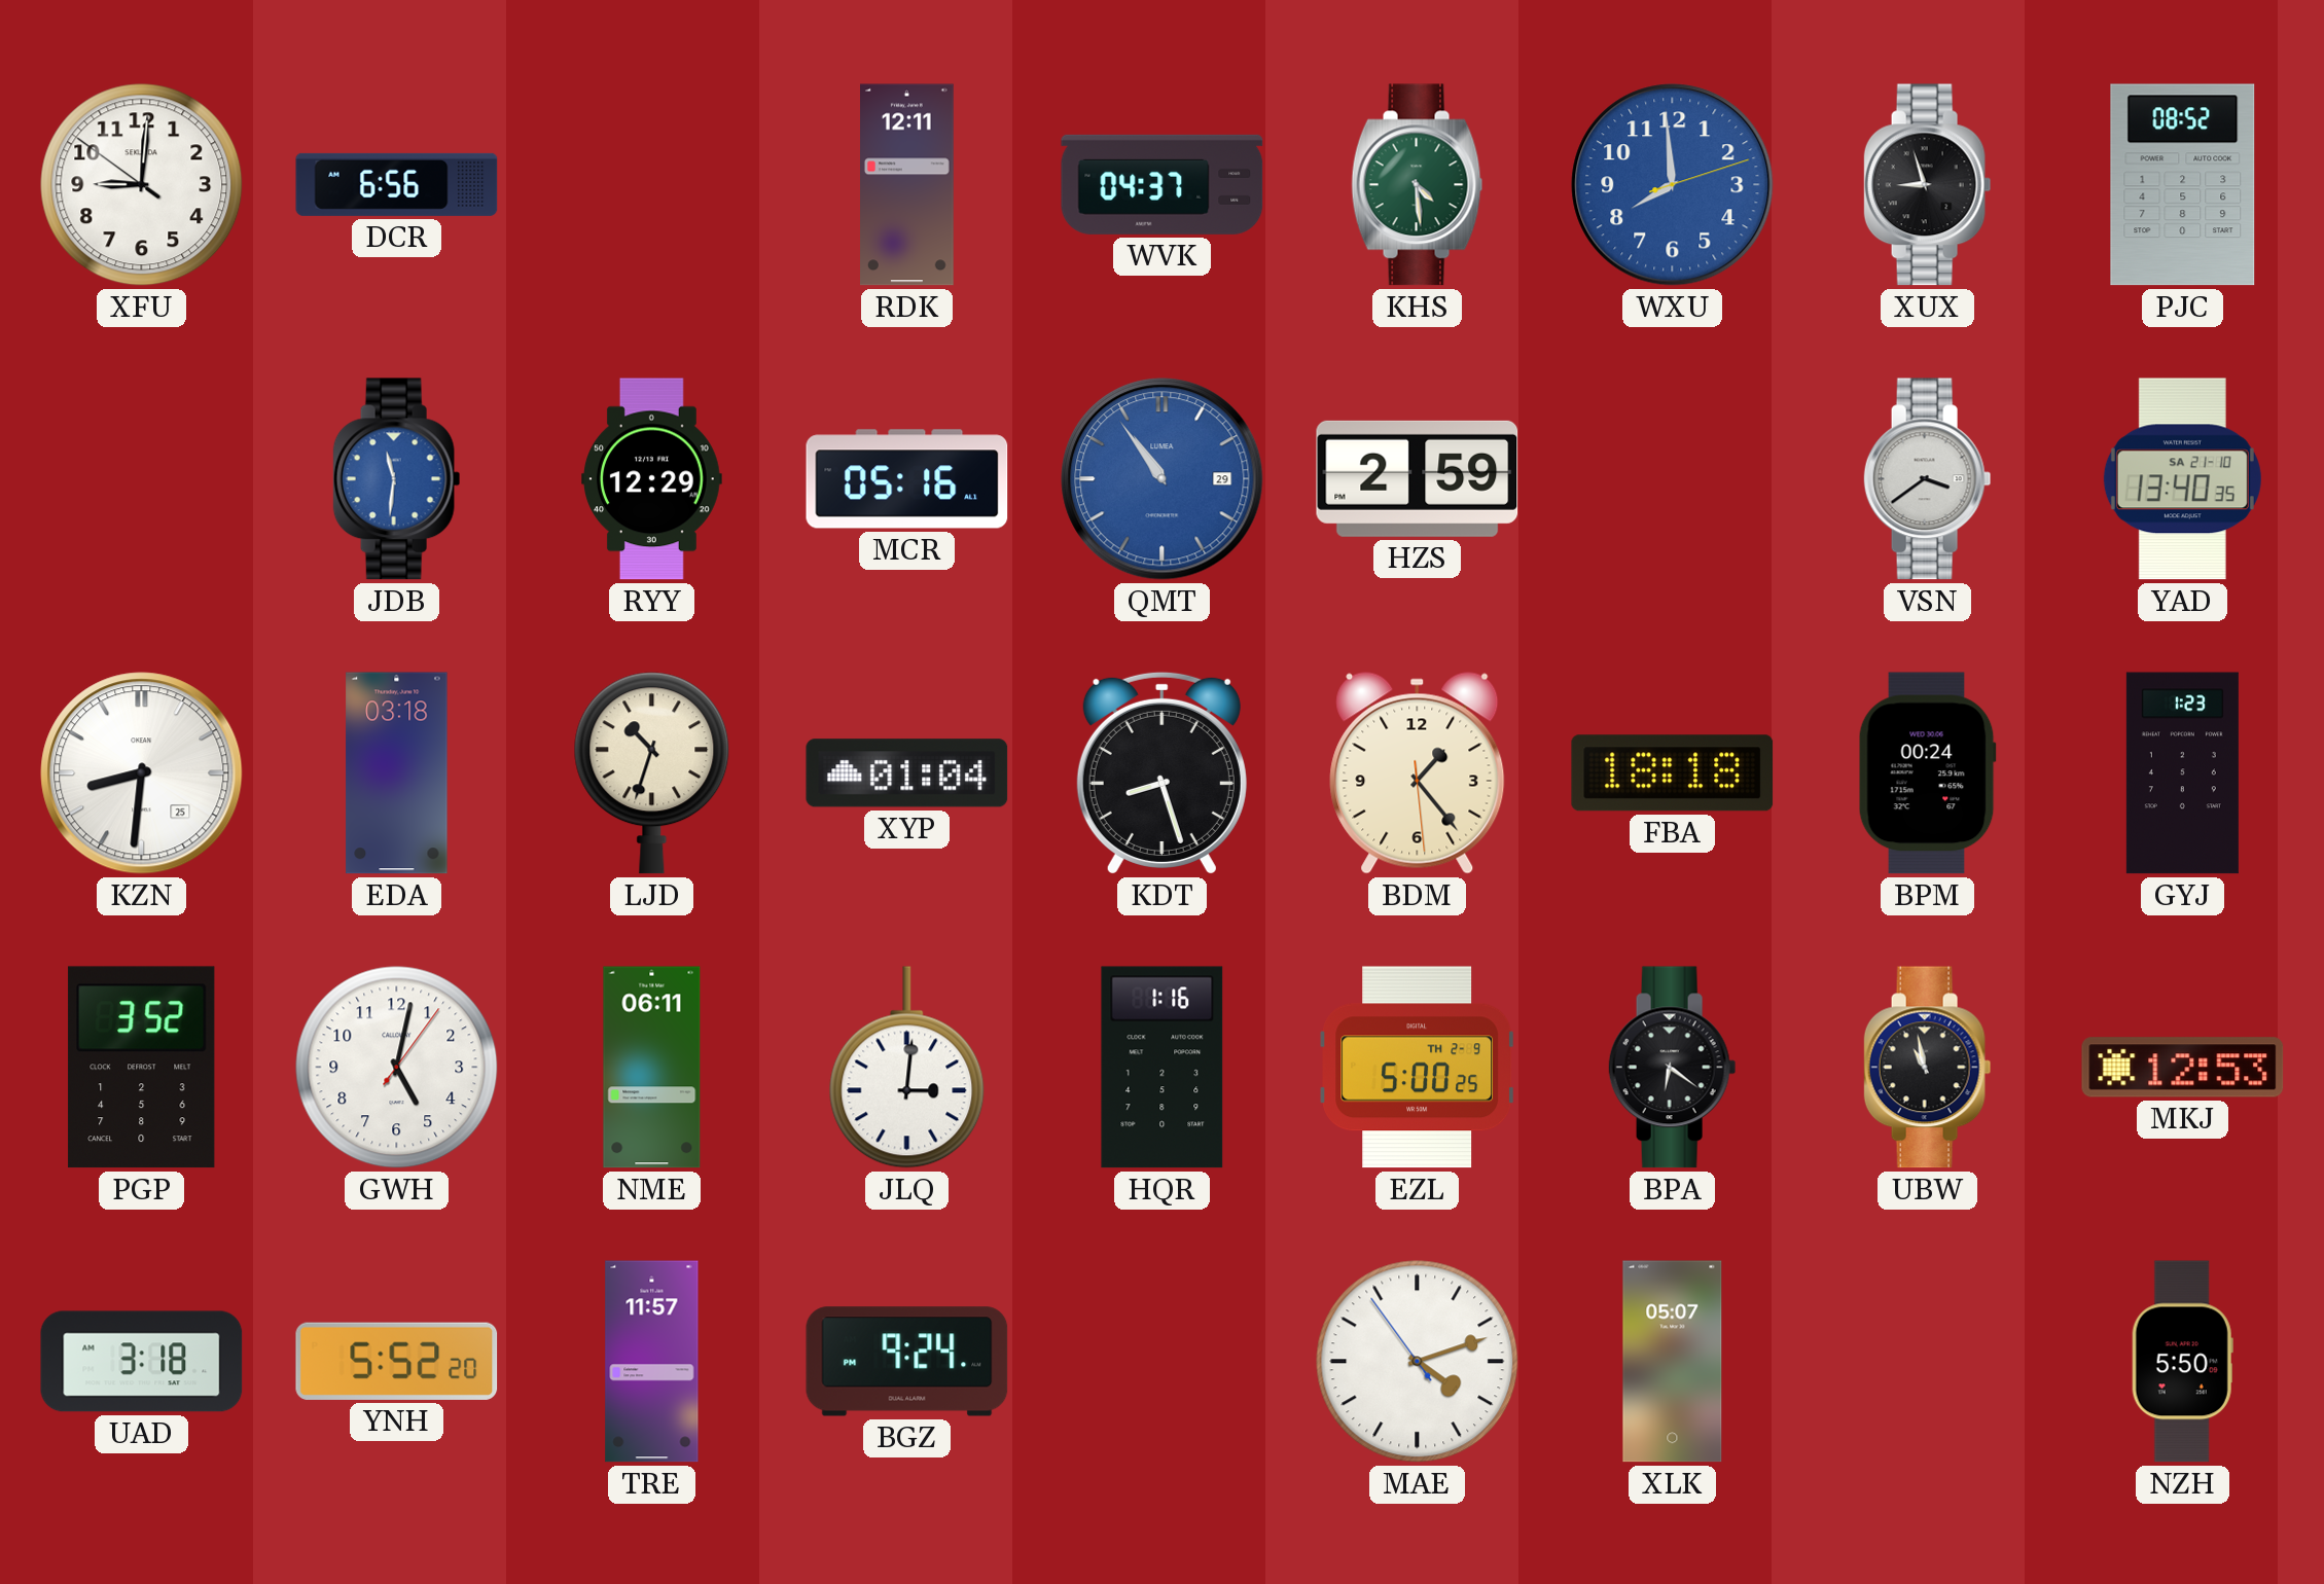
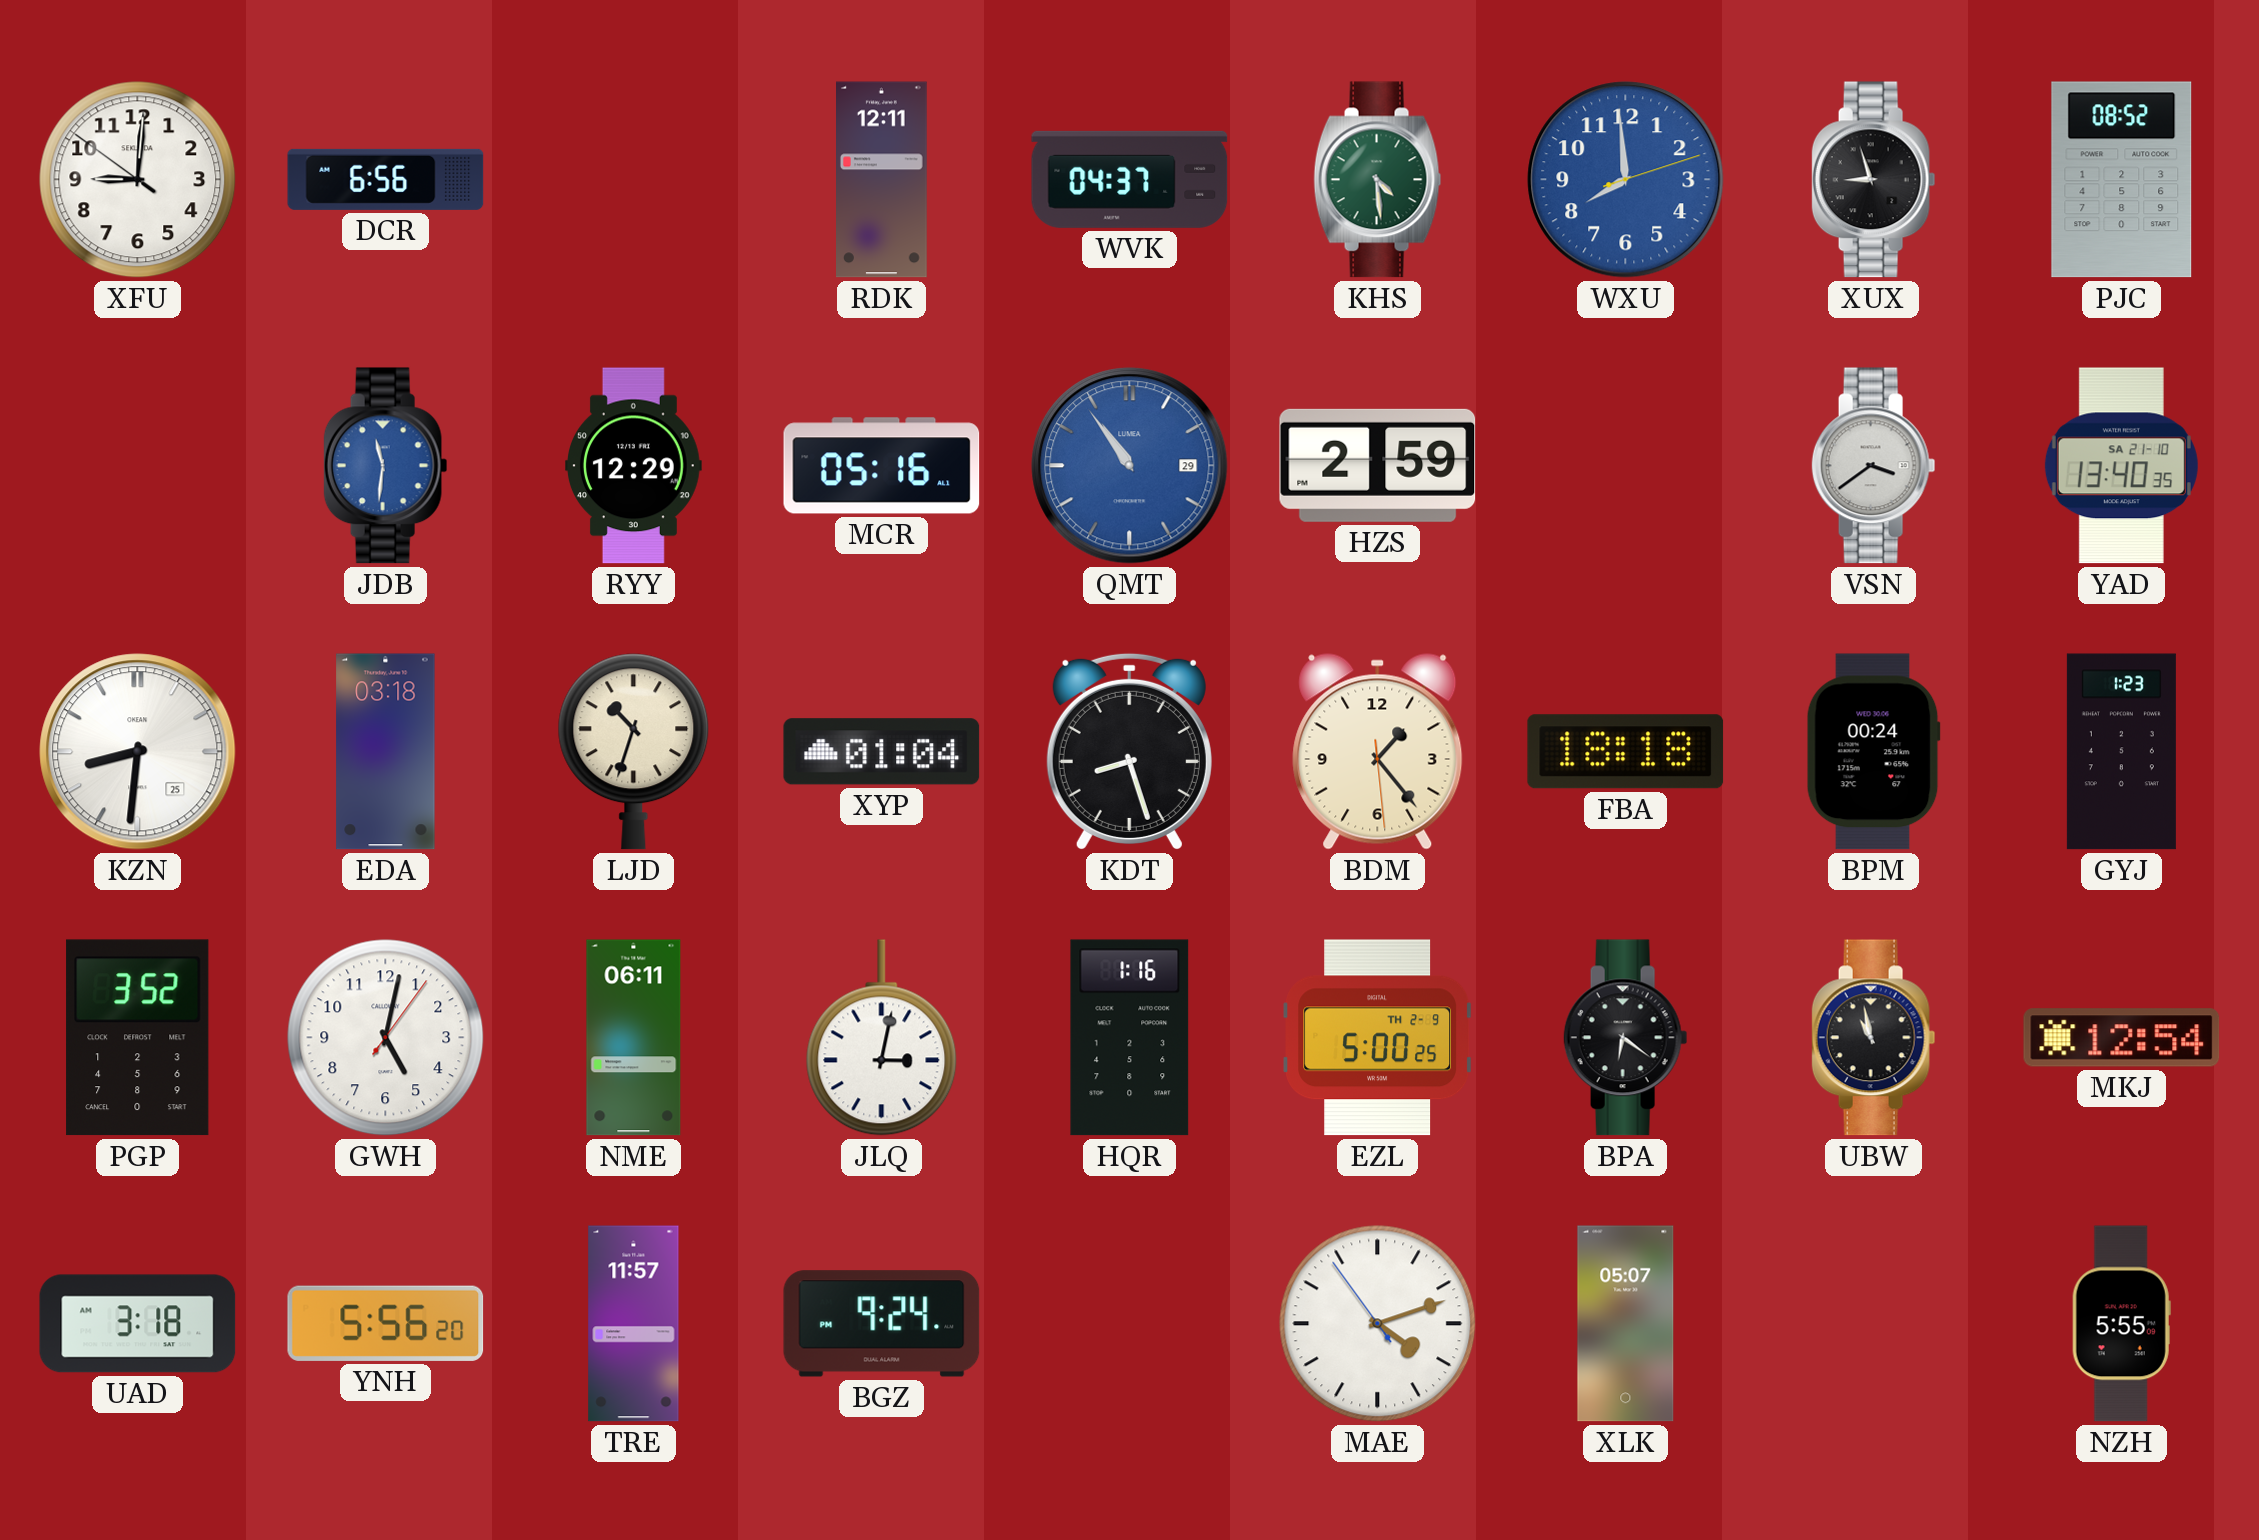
JLQ: 3:01 -> 3:02
MKJ: 12:53 -> 12:54
YNH: 5:52 -> 5:56
NZH: 5:50 -> 5:55
